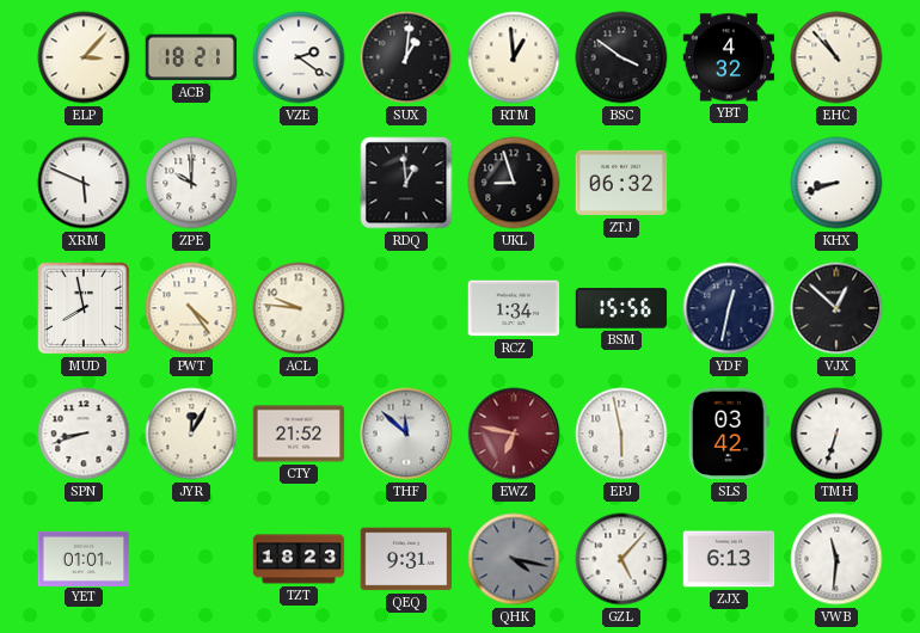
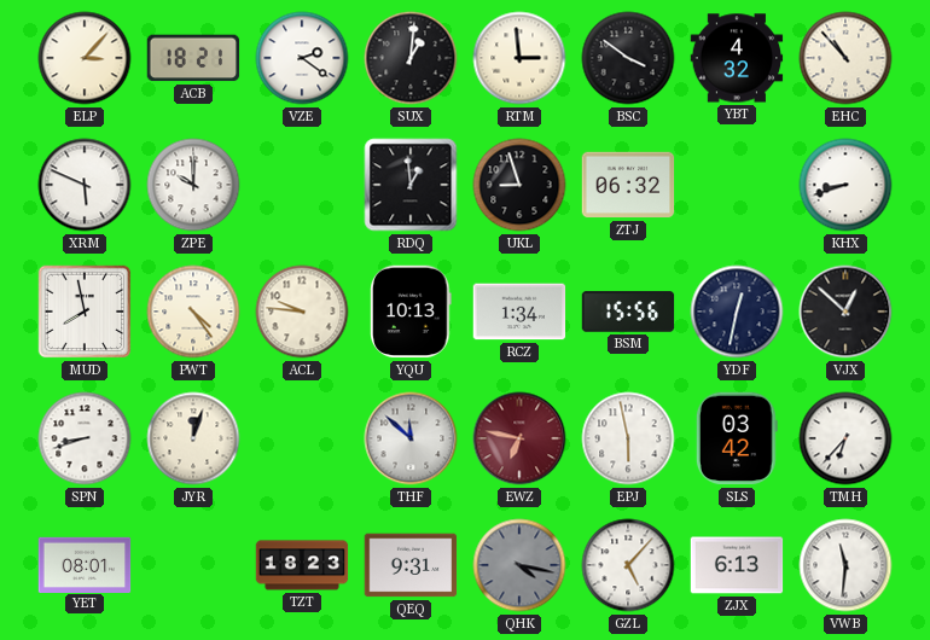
RTM: 12:59 -> 2:59
YQU: none -> 10:13
JYR: 12:05 -> 12:03
CTY: 21:52 -> none
TMH: 6:33 -> 6:37
YET: 01:01 -> 08:01
